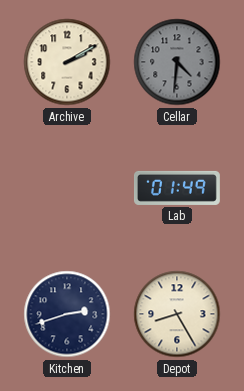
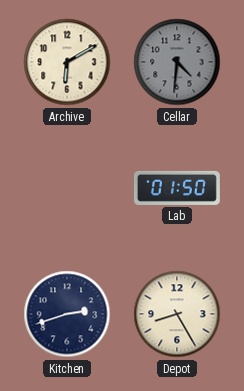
Archive: 2:10 -> 6:10
Lab: 01:49 -> 01:50
